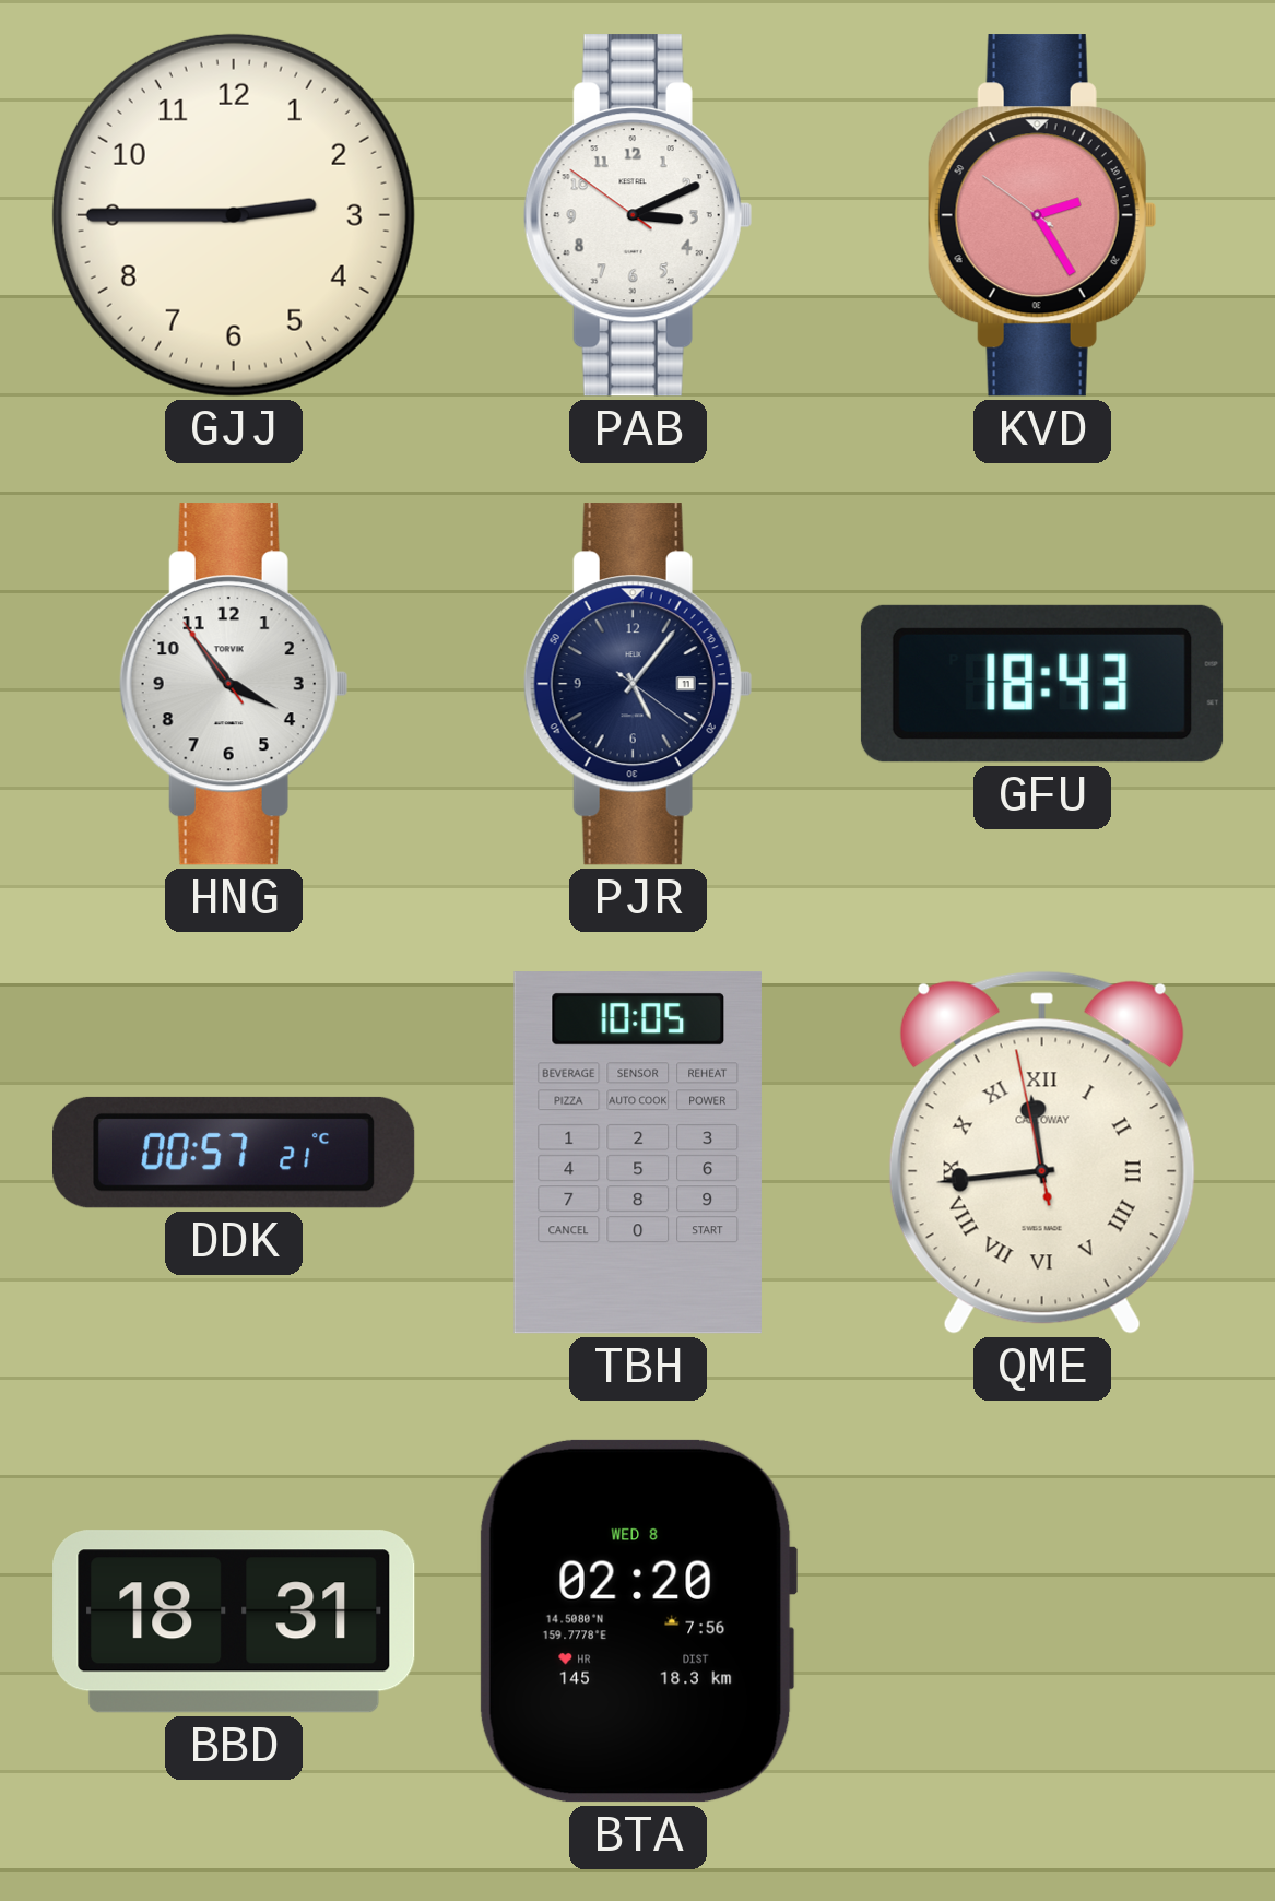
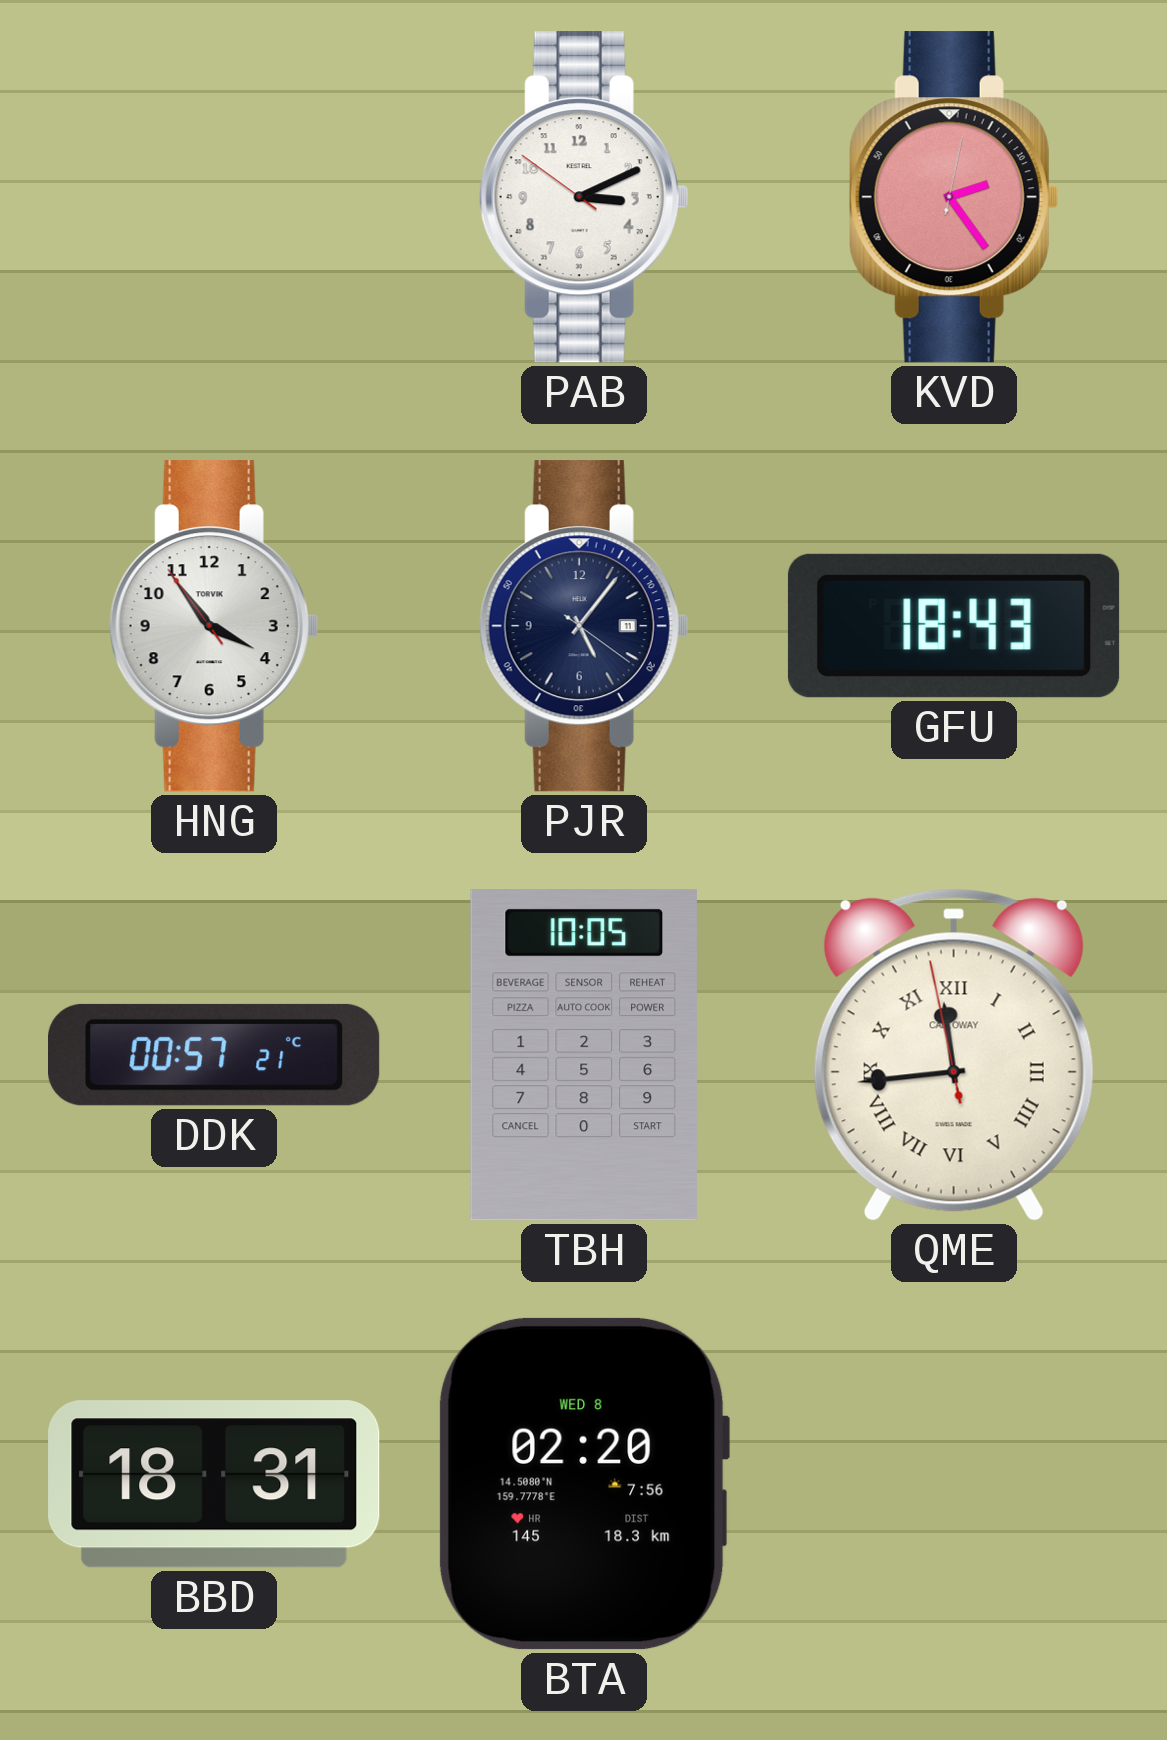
GJJ: 2:45 -> none
KVD: 2:24:51 -> 2:24:02
